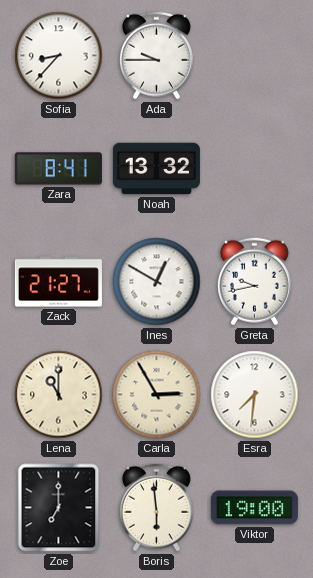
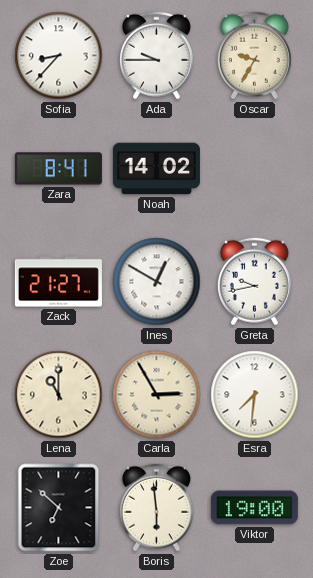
Oscar: none -> 9:35
Noah: 13:32 -> 14:02
Zoe: 7:00 -> 6:52
